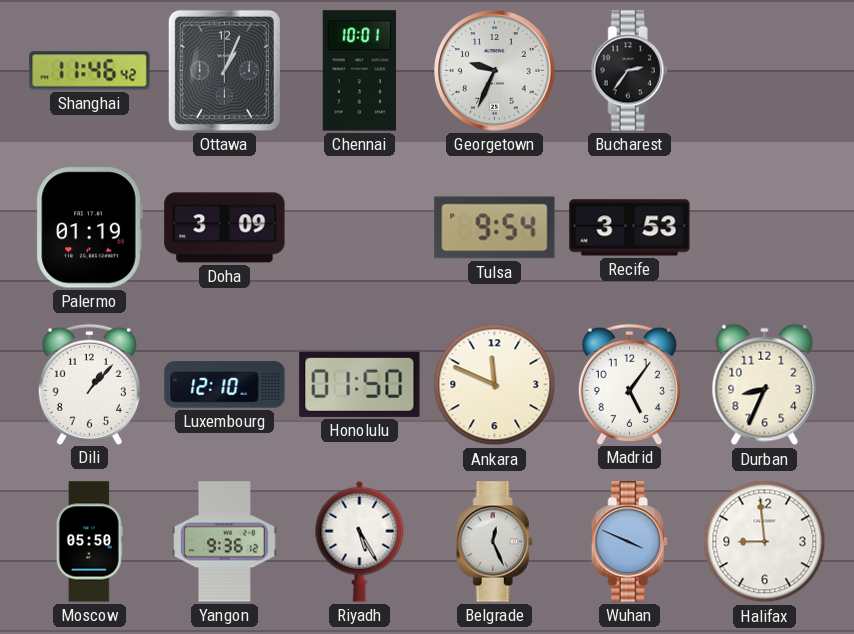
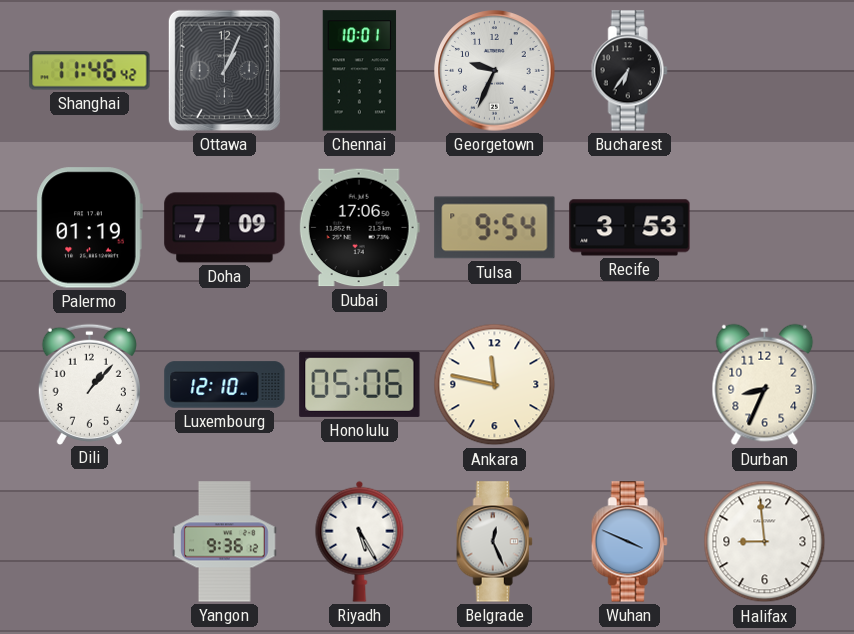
Bucharest: 2:36 -> 6:36
Doha: 3:09 -> 7:09
Dubai: none -> 17:06
Honolulu: 01:50 -> 05:06
Ankara: 11:49 -> 11:47
Madrid: 5:06 -> none
Moscow: 05:50 -> none
